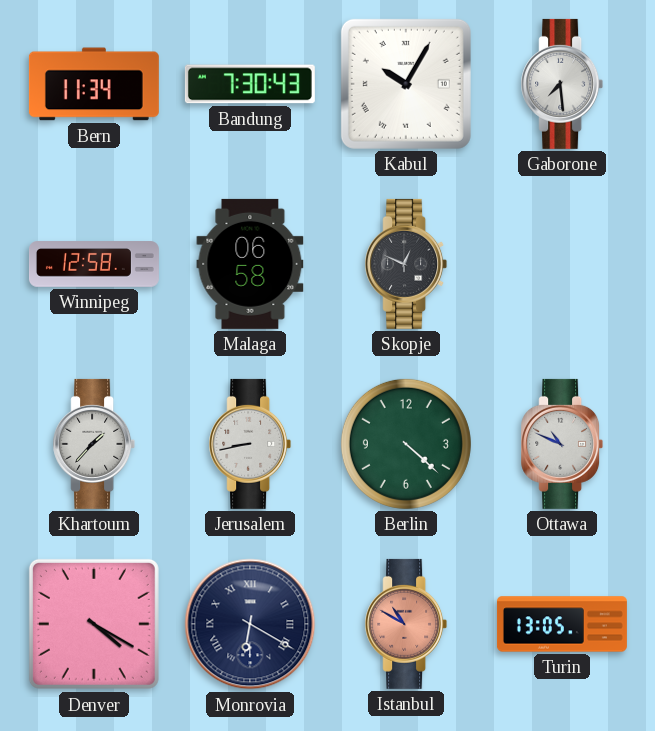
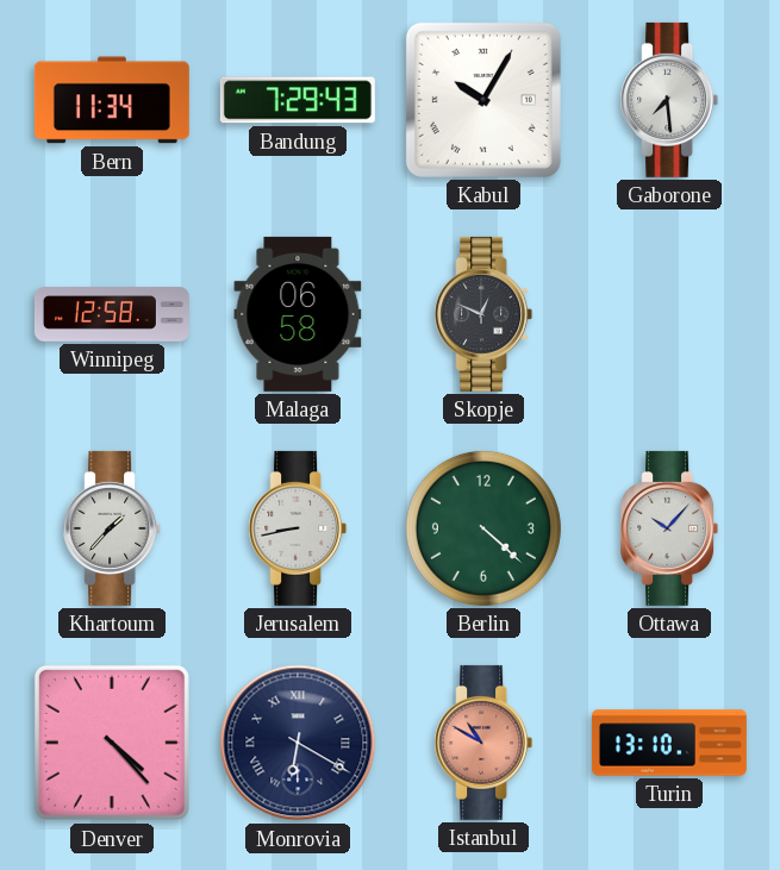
Bandung: 7:30 -> 7:29
Ottawa: 10:49 -> 10:07
Denver: 4:20 -> 4:23
Turin: 13:05 -> 13:10
